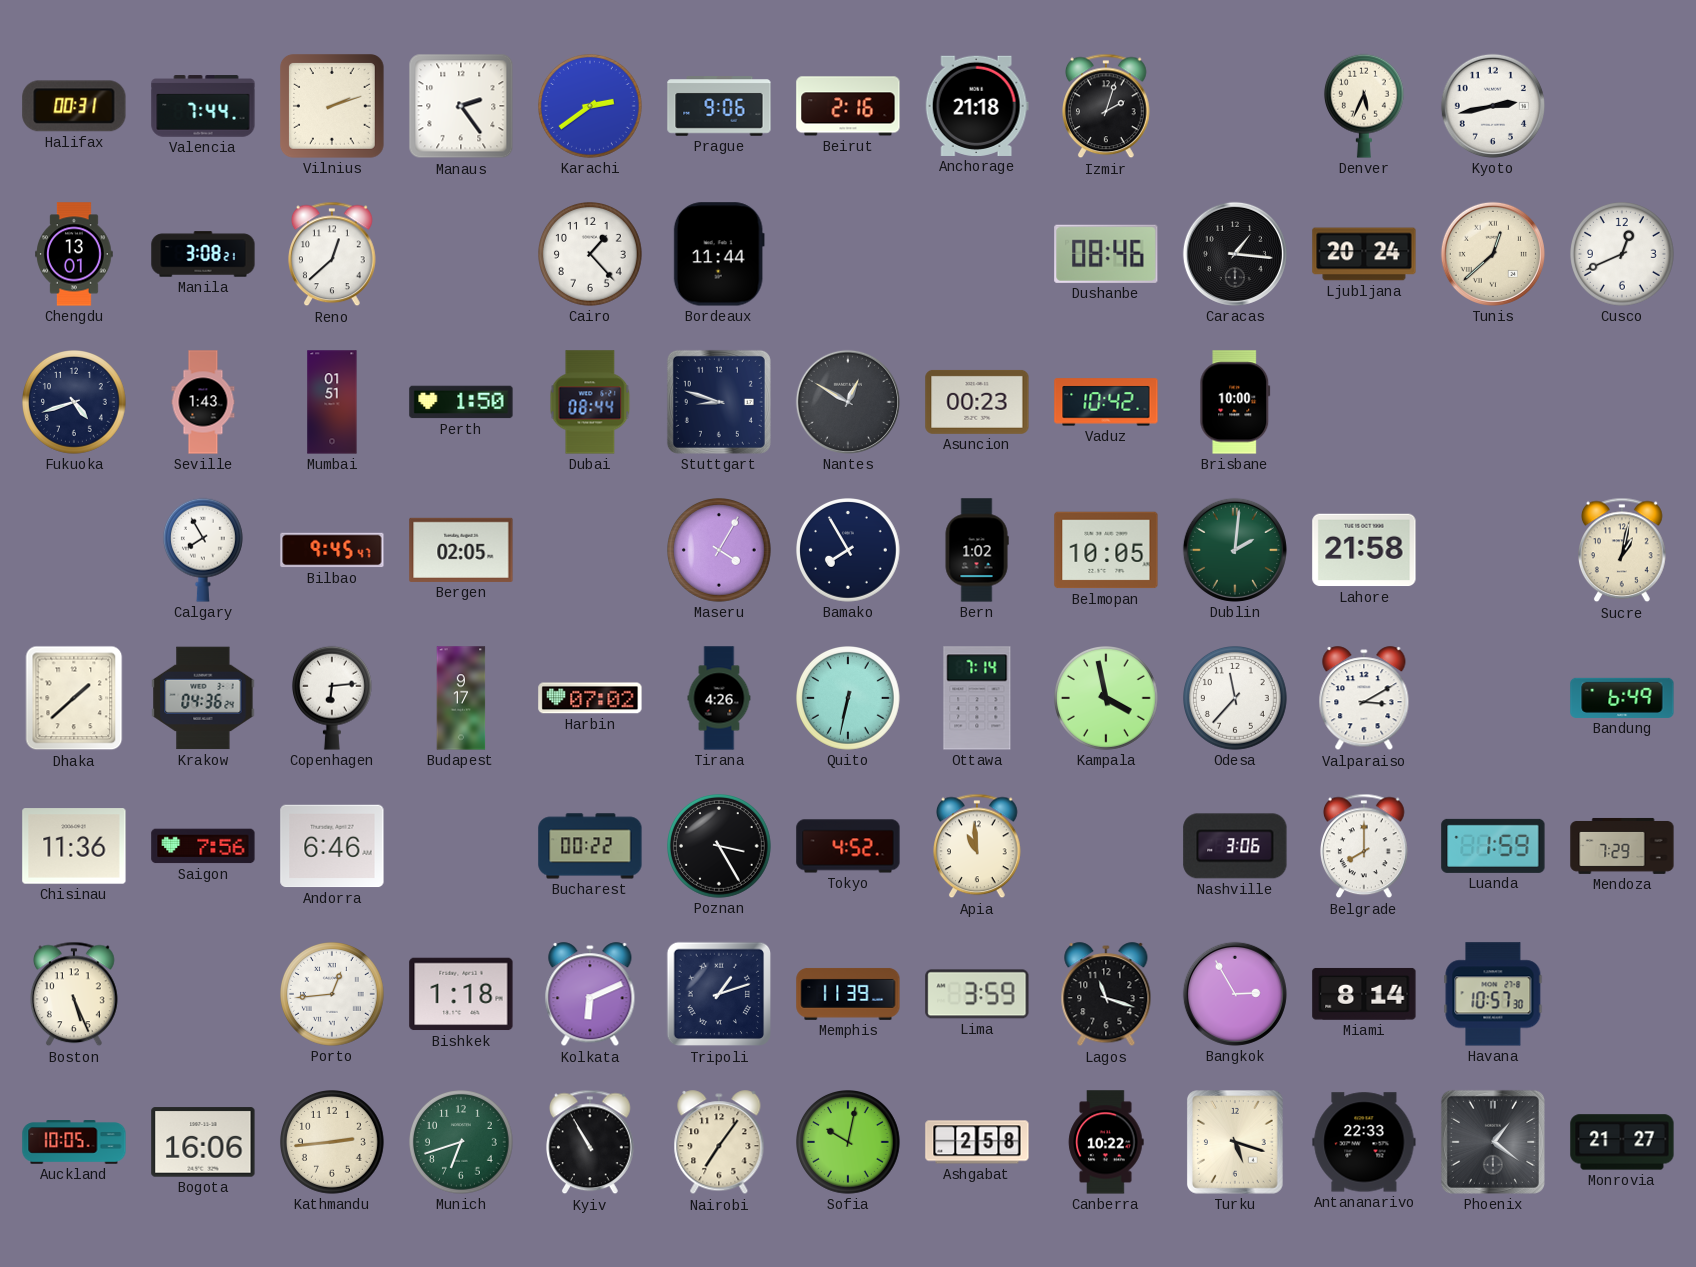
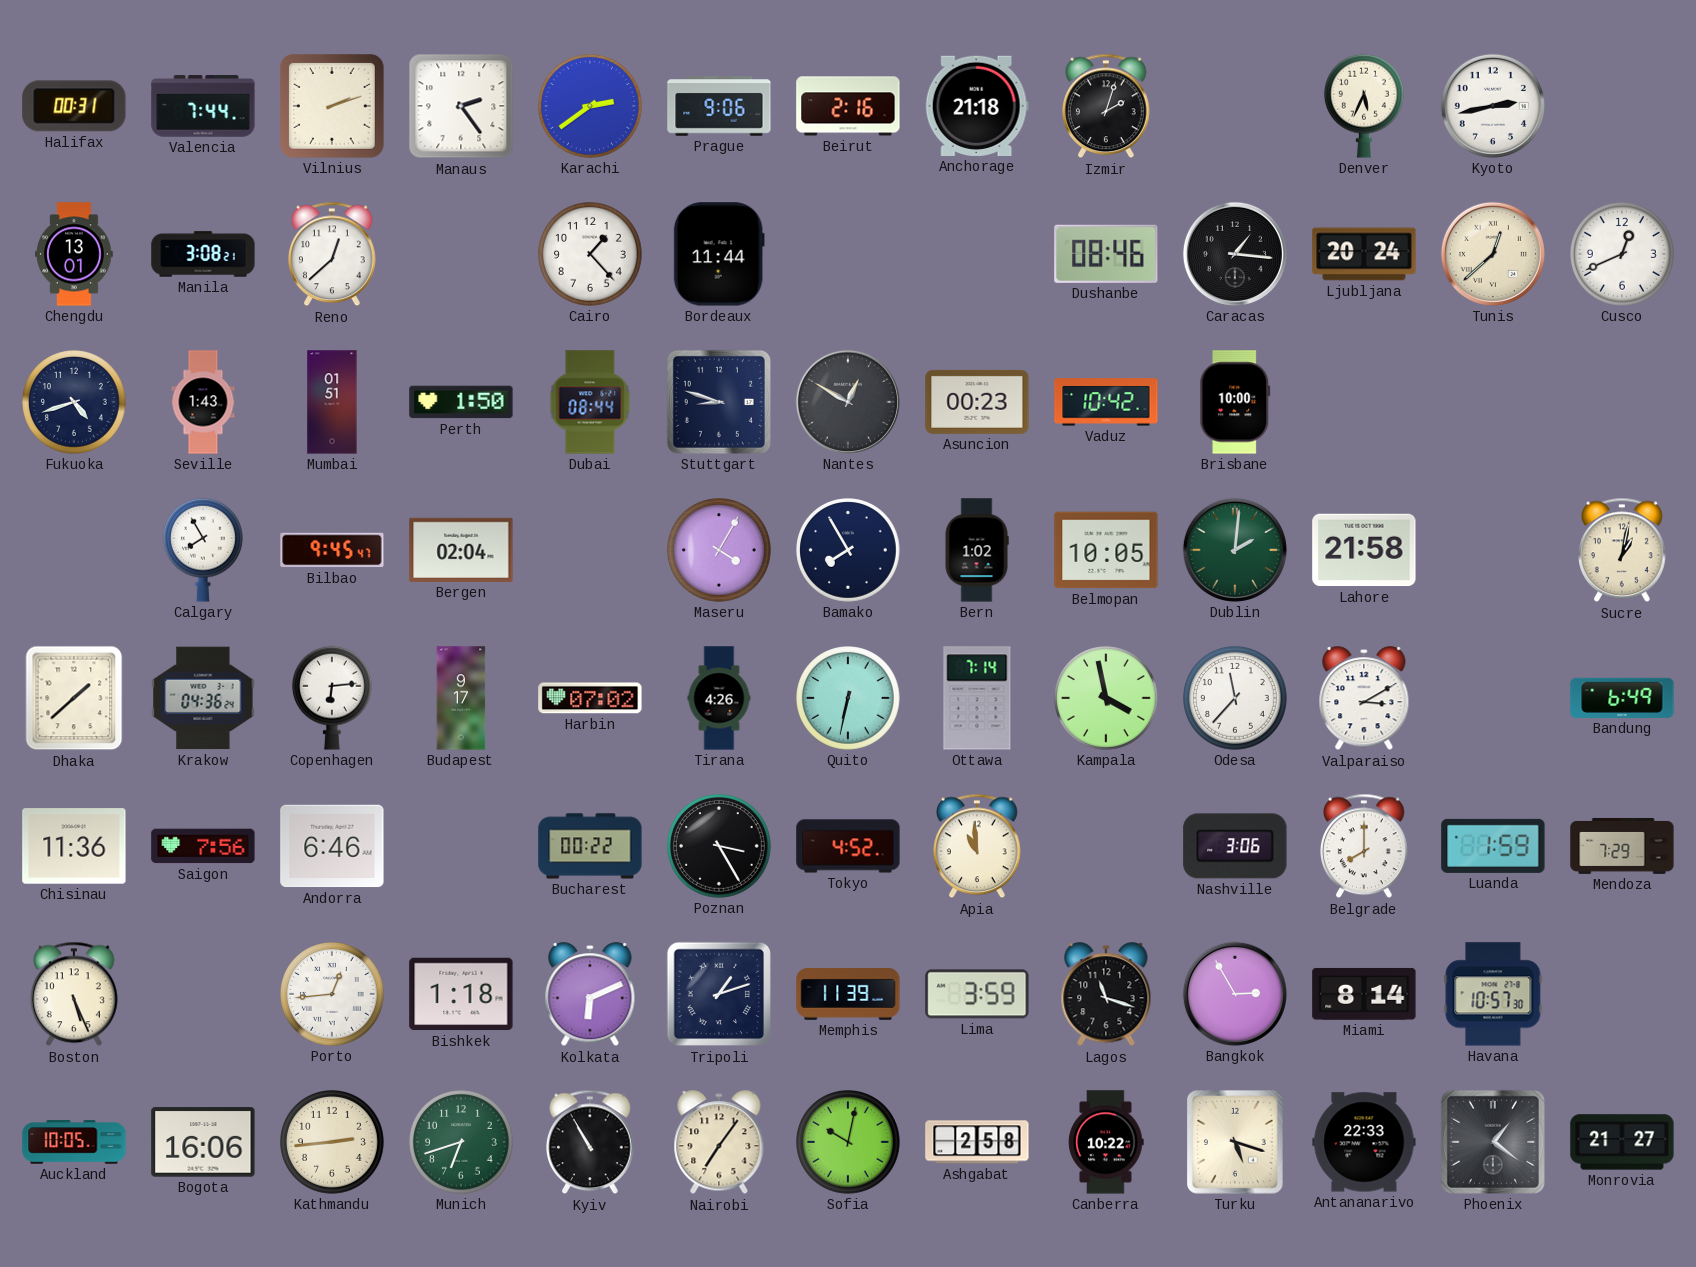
Bergen: 02:05 -> 02:04
